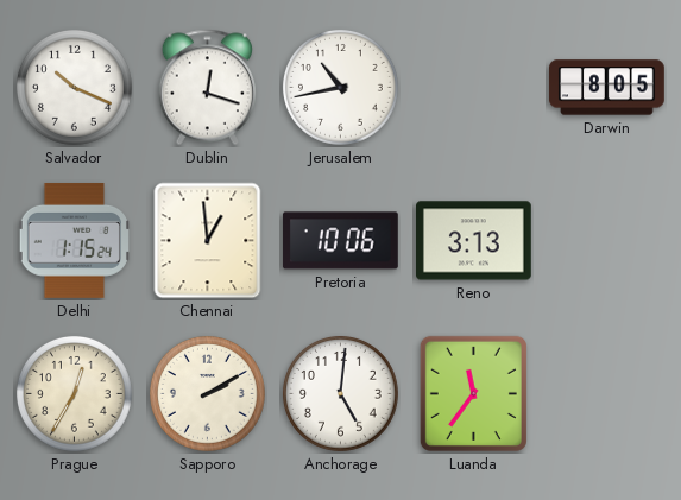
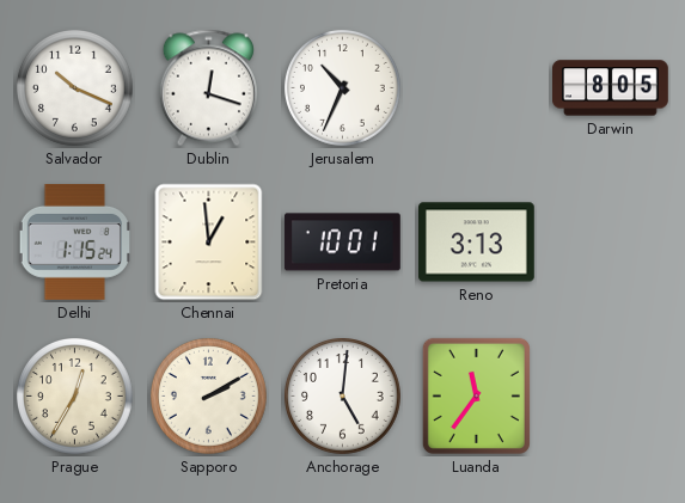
Jerusalem: 10:43 -> 10:34
Pretoria: 10:06 -> 10:01
